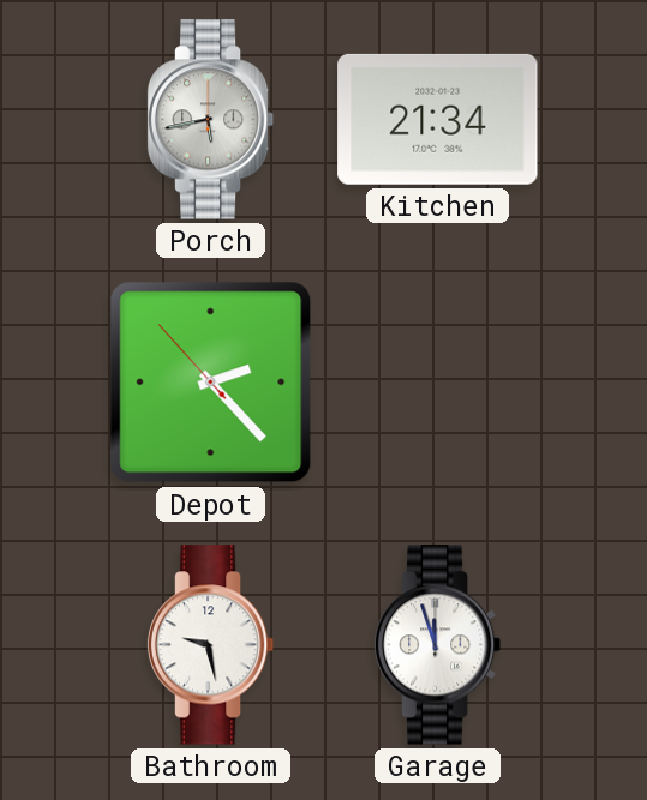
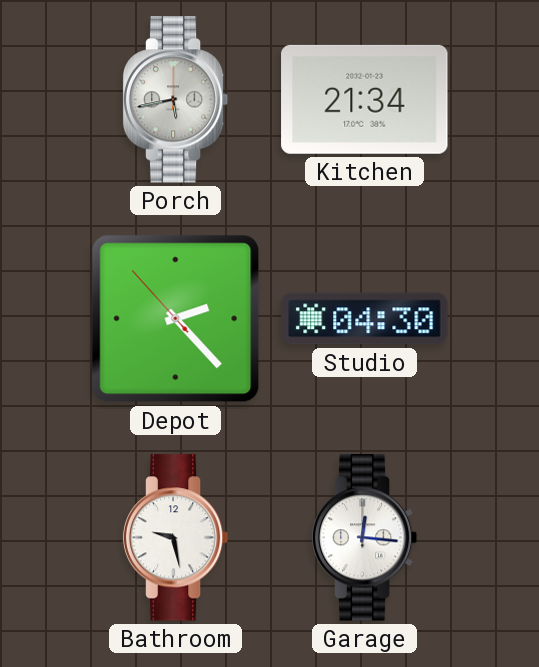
Studio: none -> 04:30
Garage: 11:57 -> 12:16
